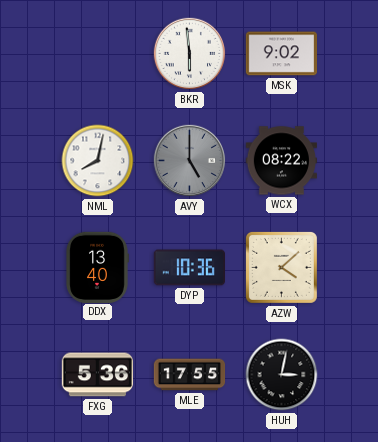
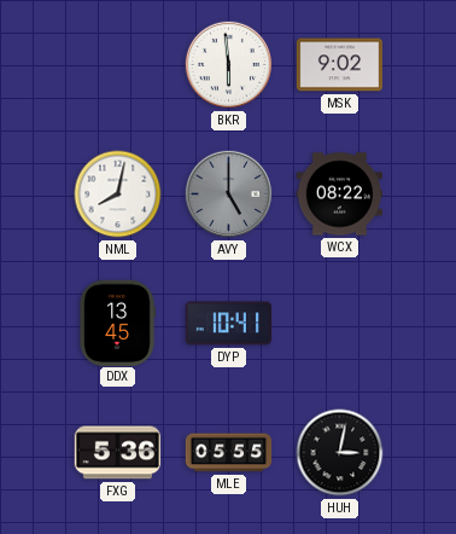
DDX: 13:40 -> 13:45
DYP: 10:36 -> 10:41
AZW: 4:08 -> none
MLE: 17:55 -> 05:55
